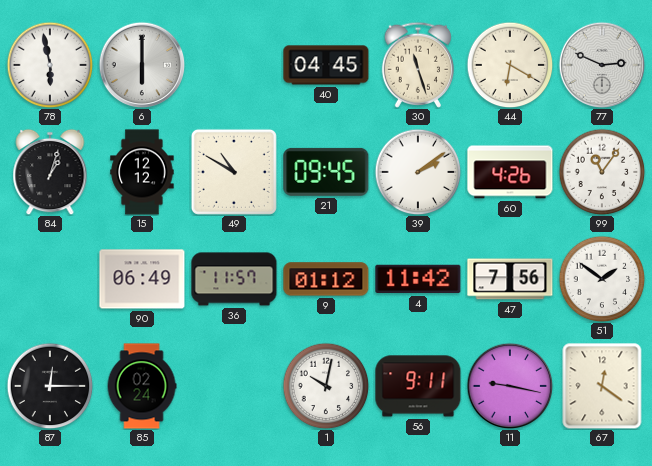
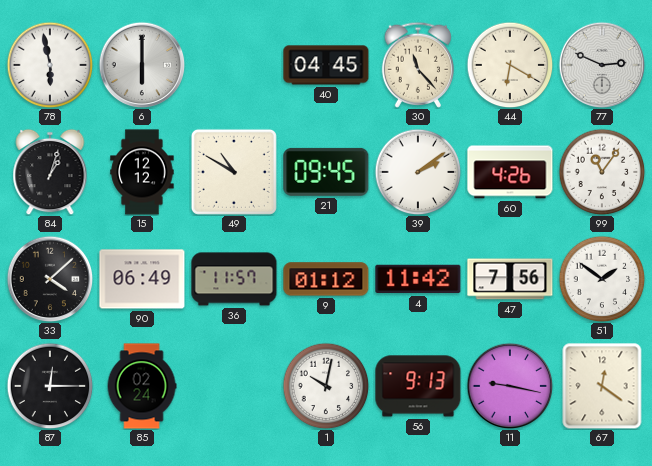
30: 11:27 -> 11:23
33: none -> 4:08
56: 9:11 -> 9:13
